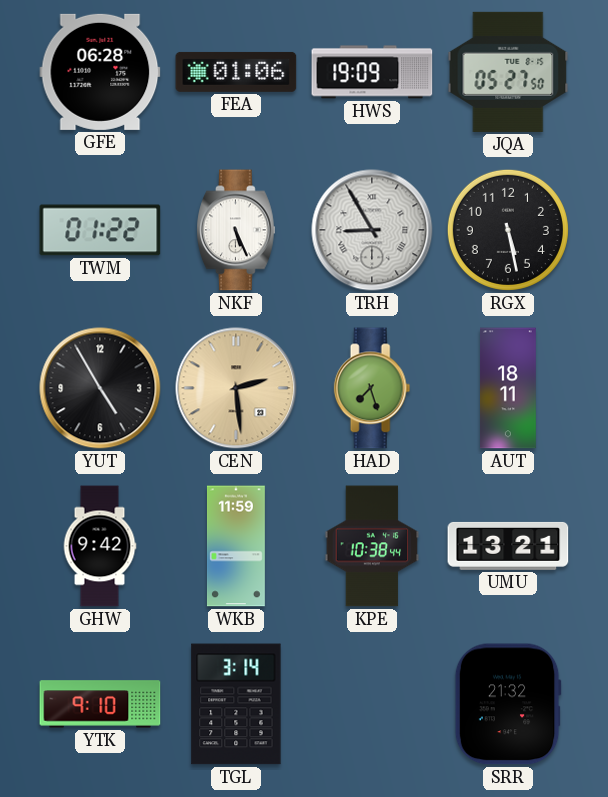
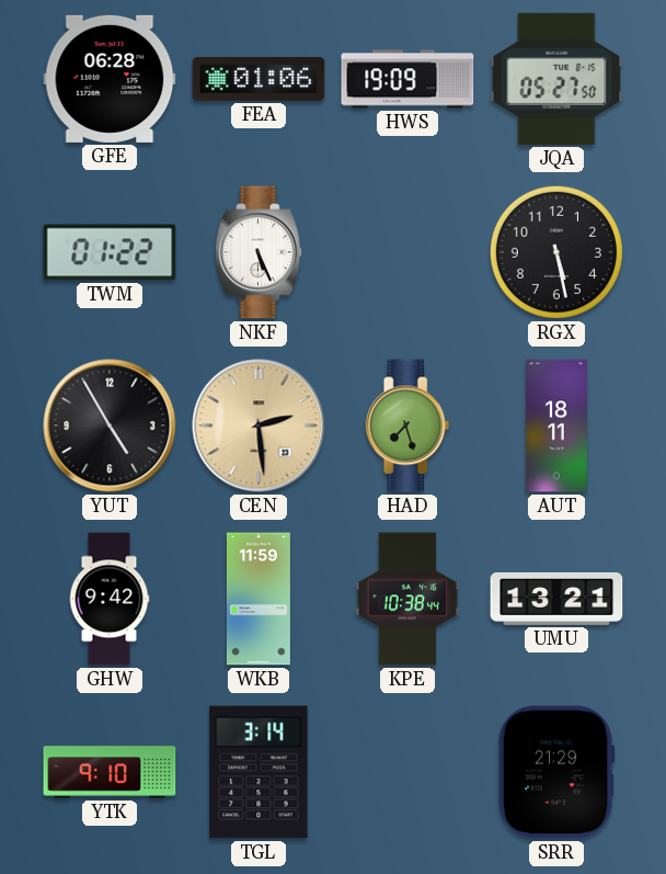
TRH: 8:55 -> none
SRR: 21:32 -> 21:29
